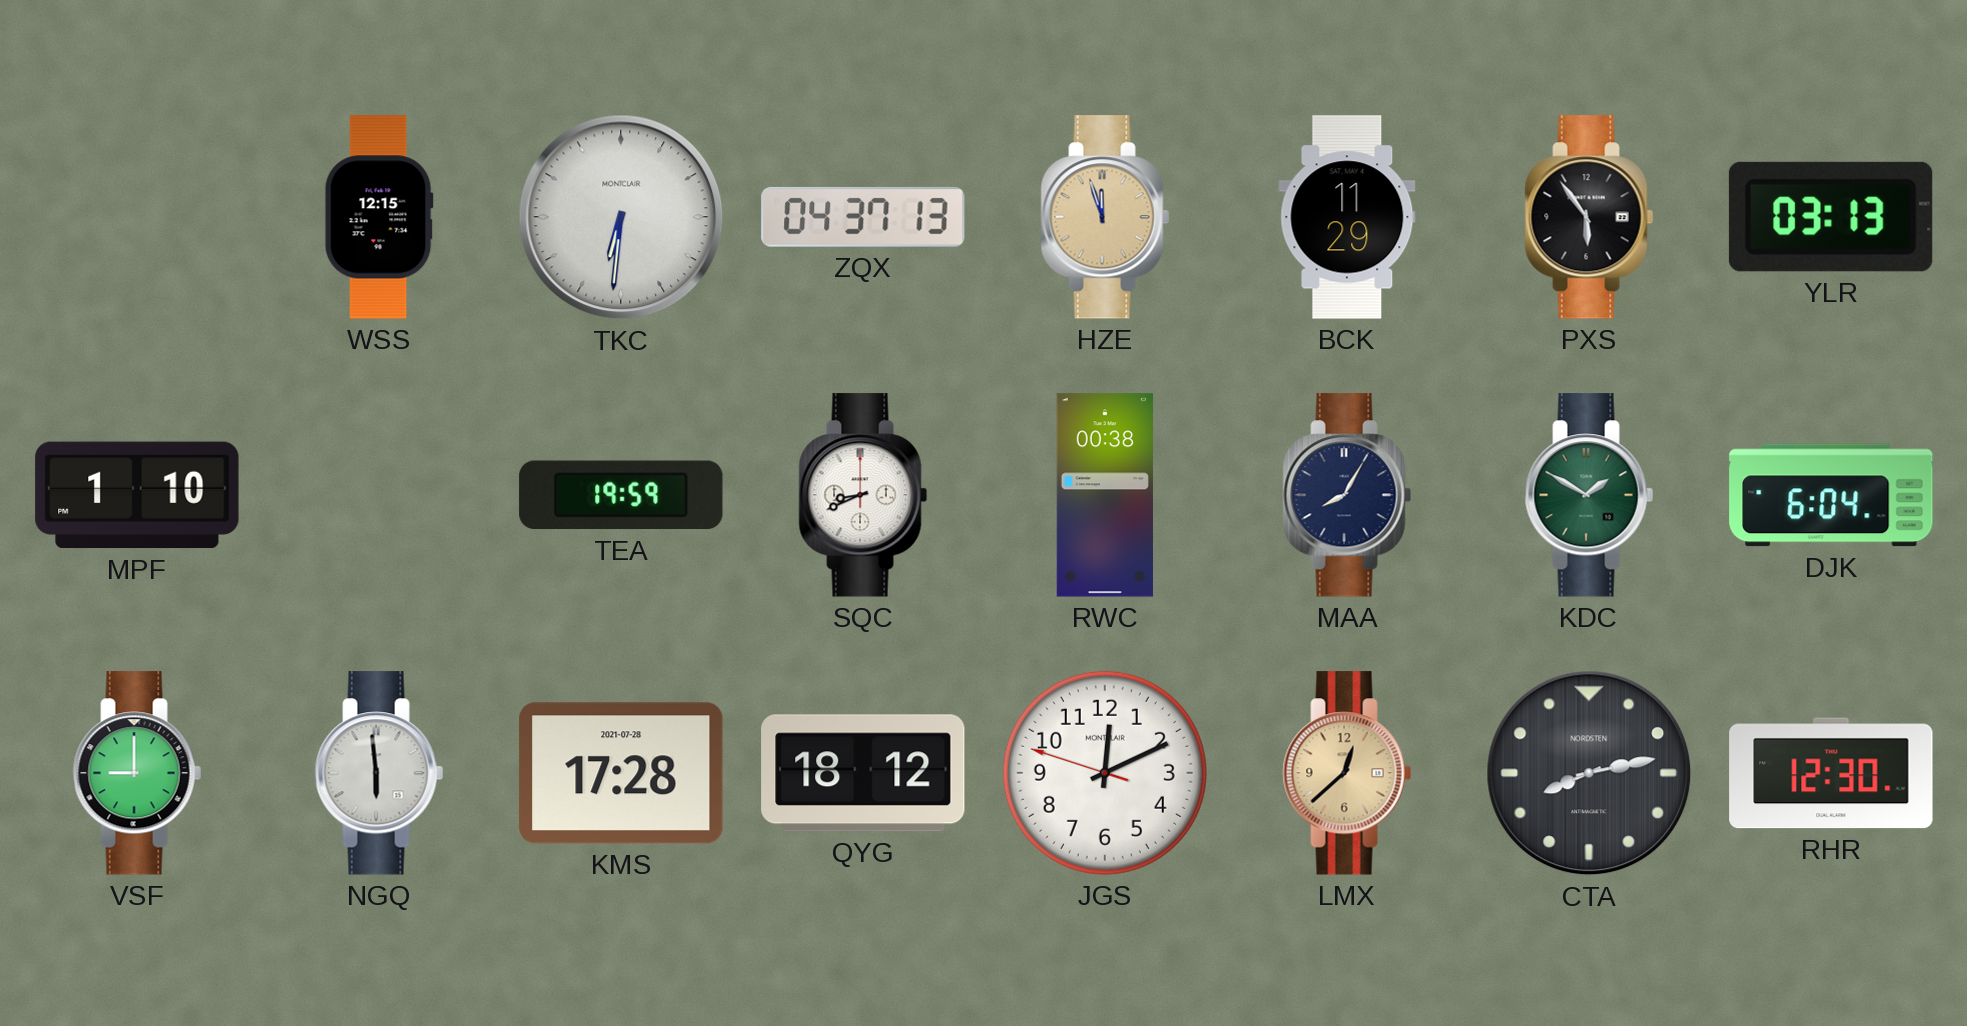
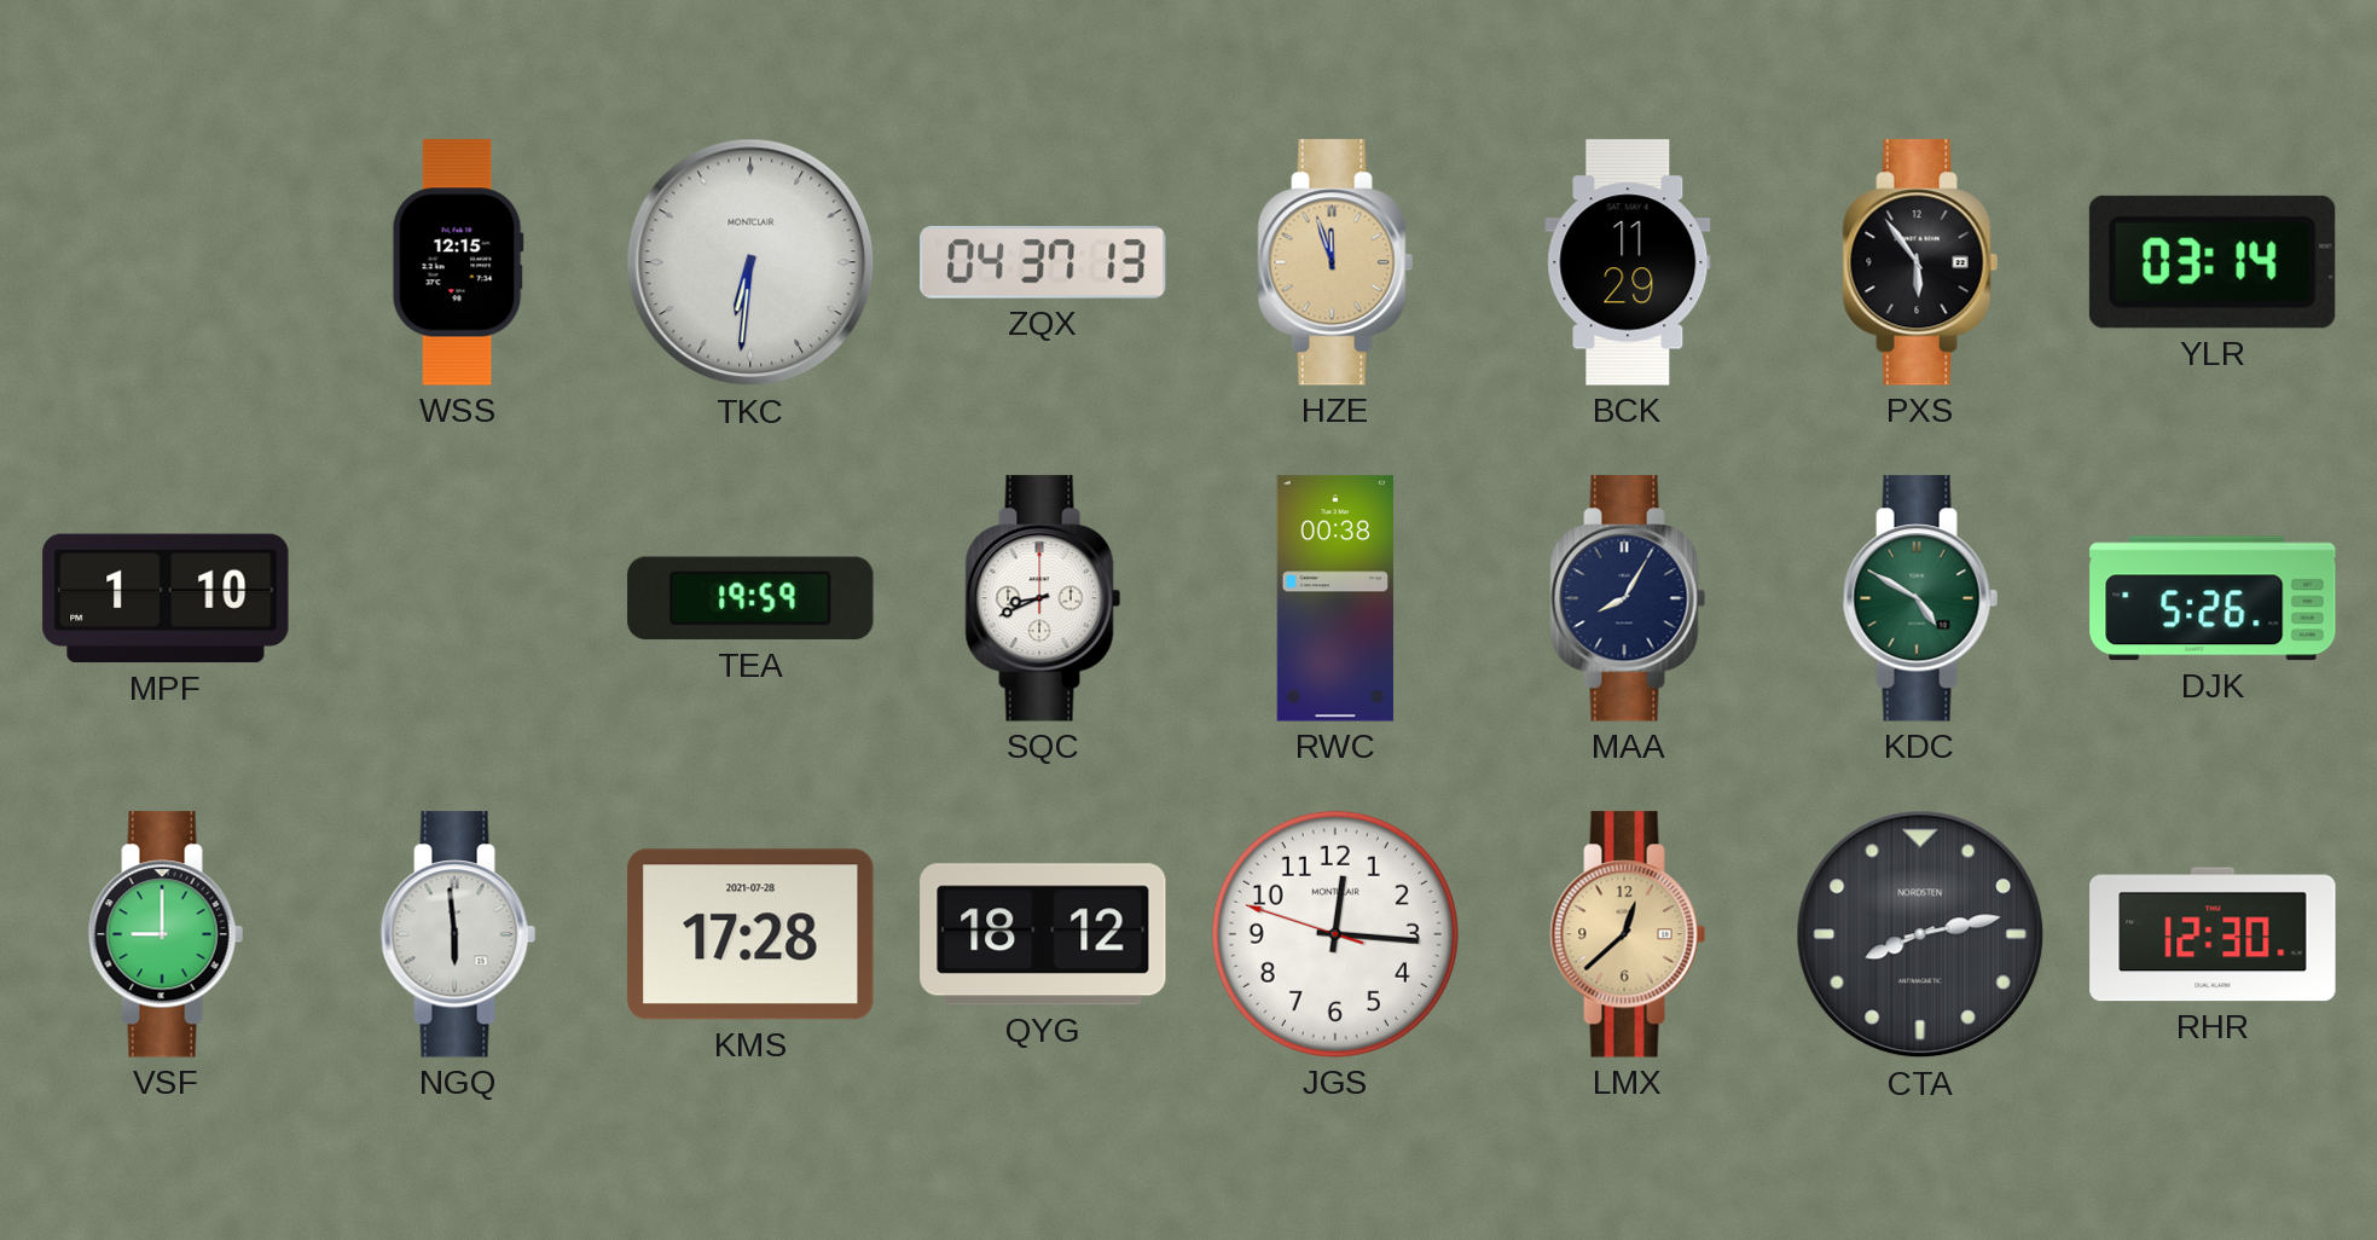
YLR: 03:13 -> 03:14
KDC: 1:50 -> 4:50
DJK: 6:04 -> 5:26
JGS: 12:10 -> 12:15
